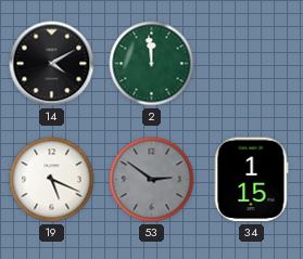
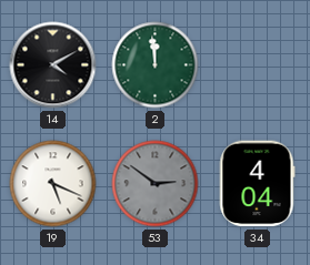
34: 1:15 -> 4:04
